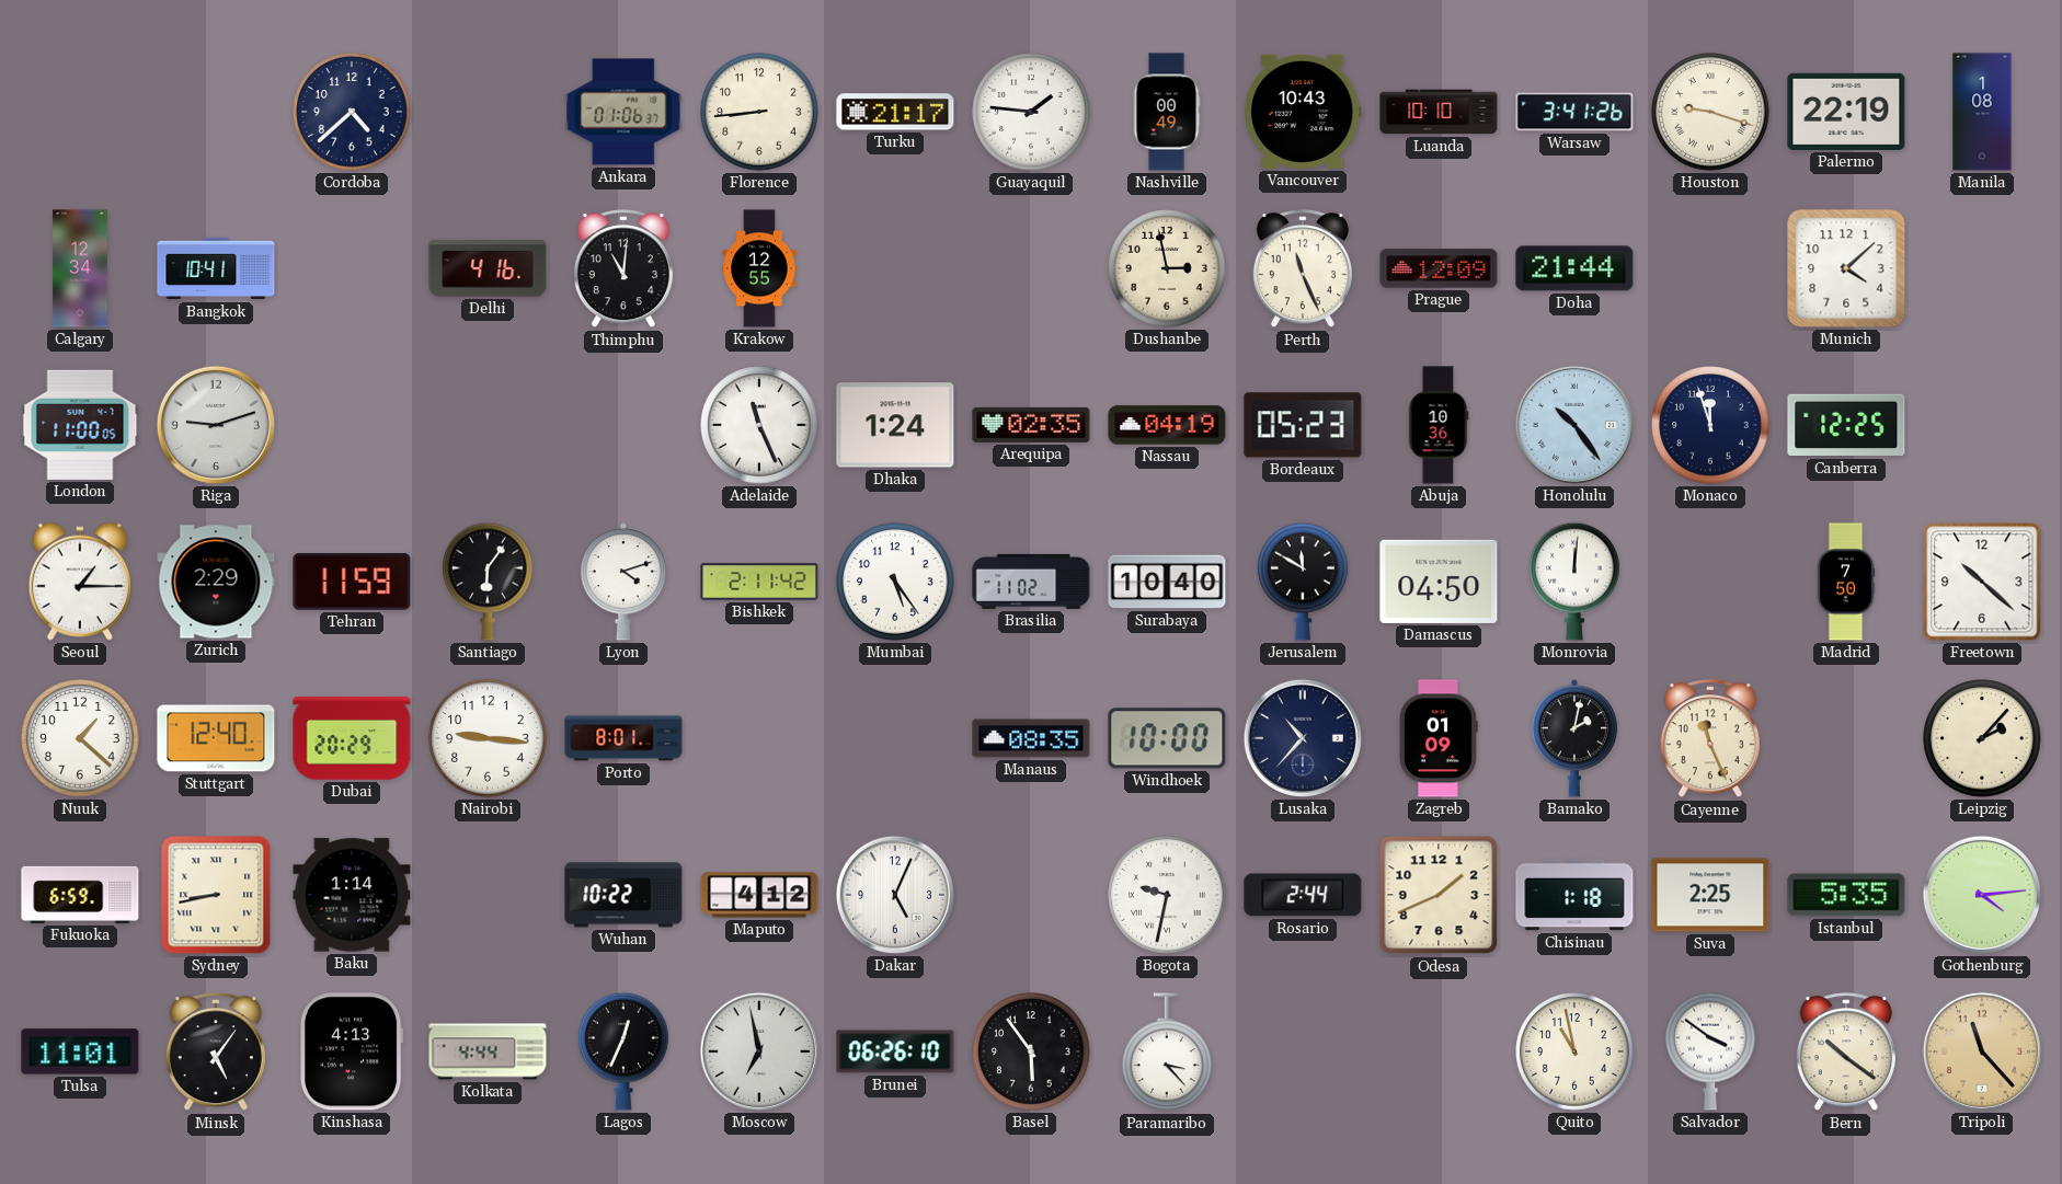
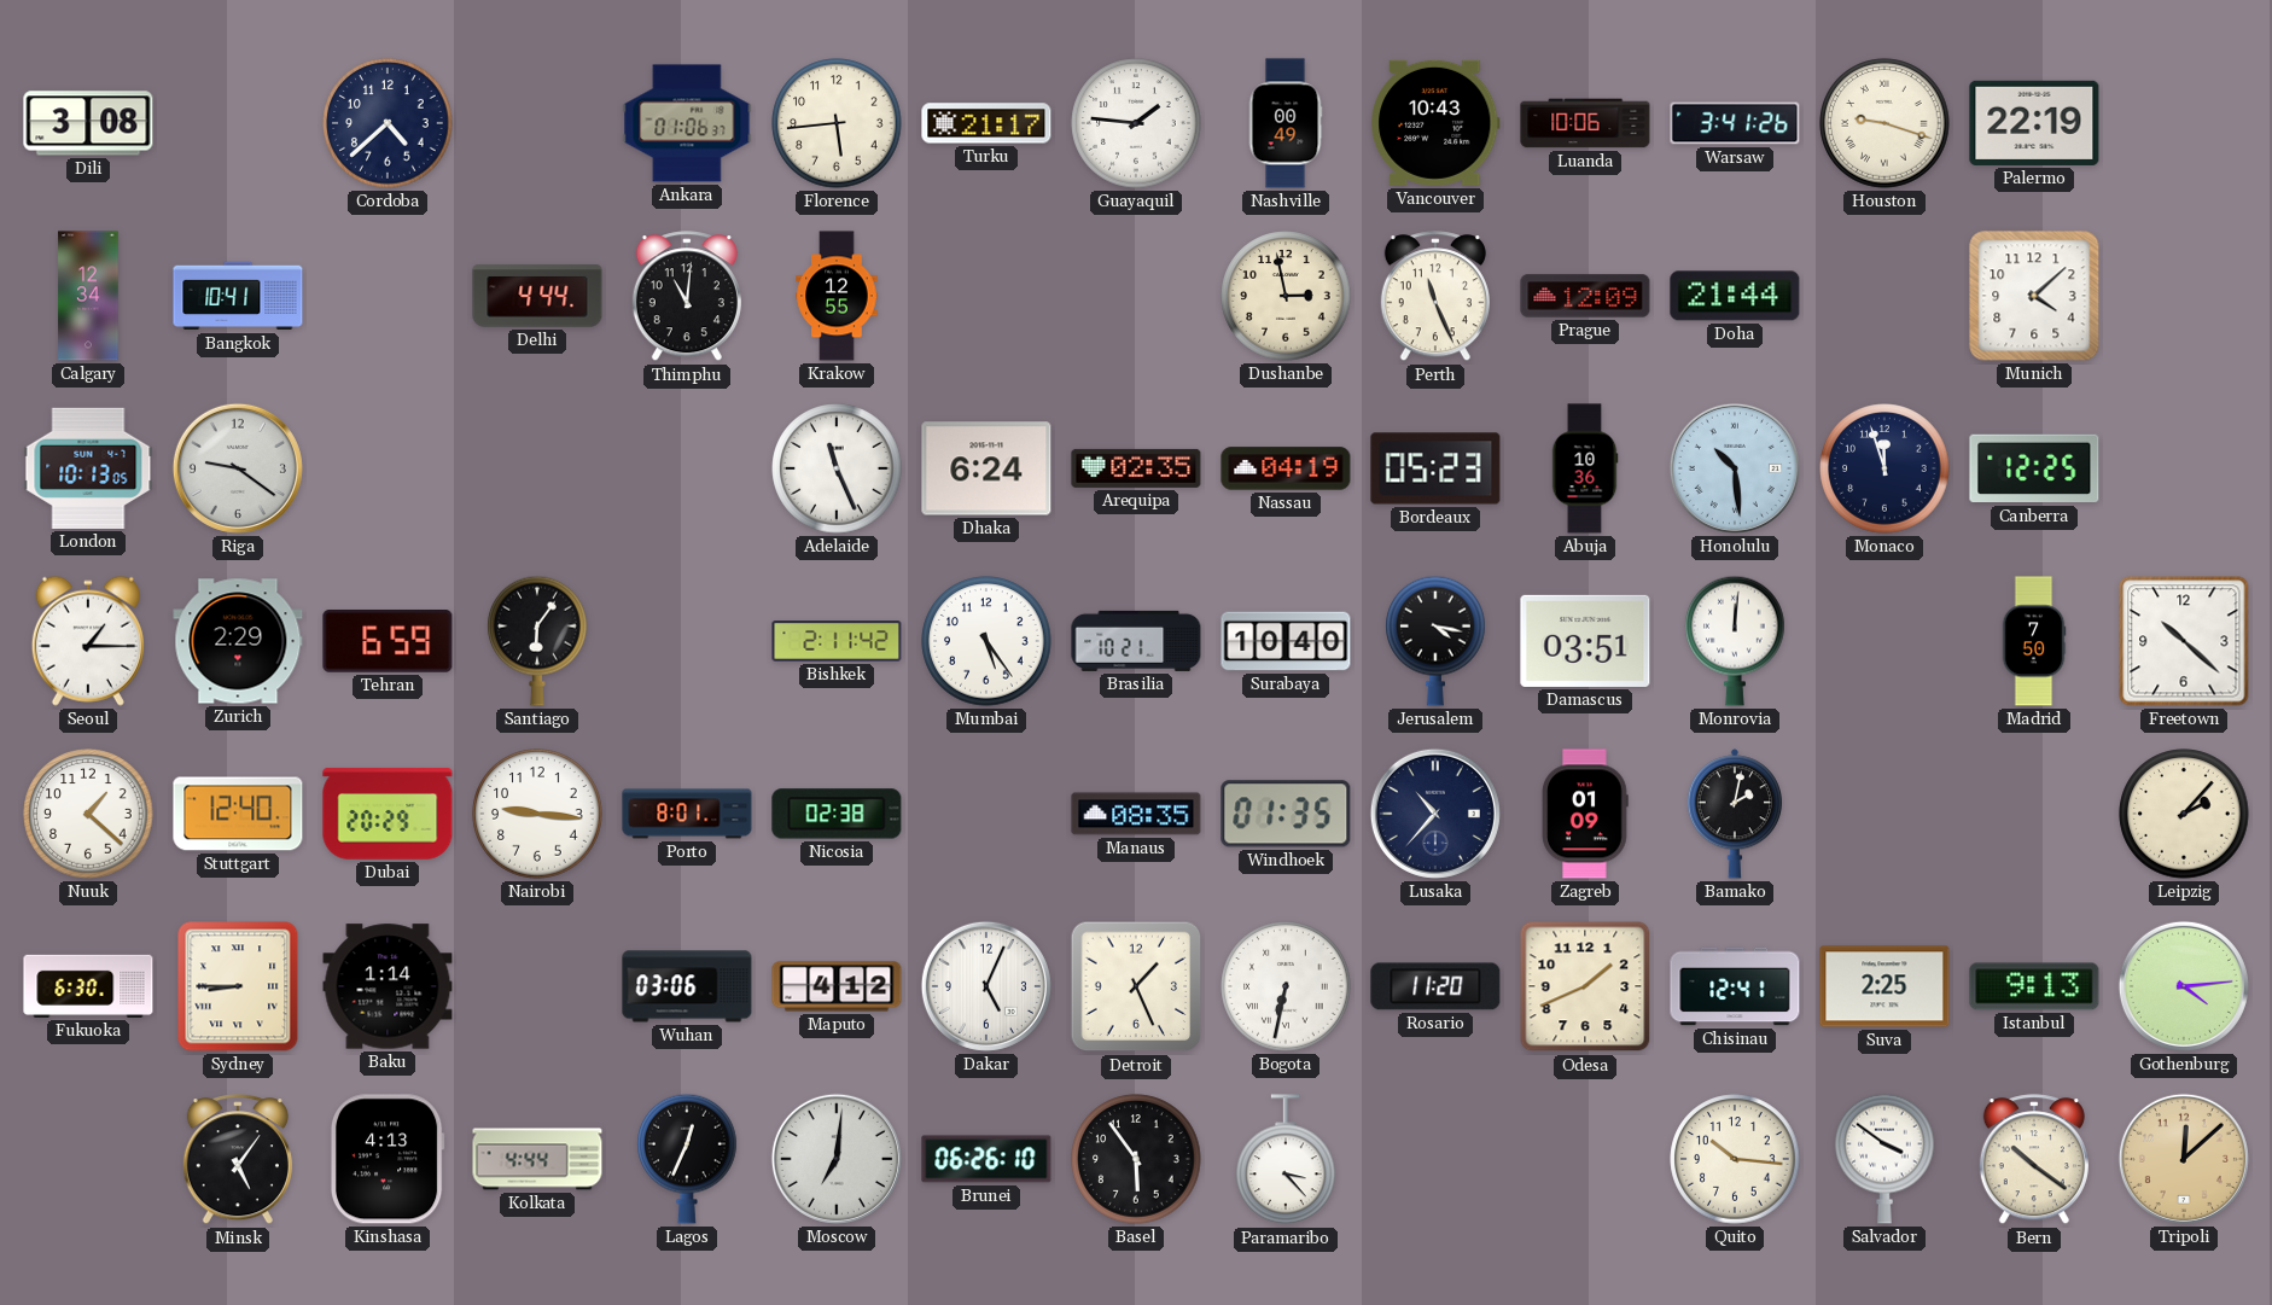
Dili: none -> 3:08
Florence: 8:44 -> 5:44
Luanda: 10:10 -> 10:06
Manila: 1:08 -> none
Delhi: 4:16 -> 4:44
London: 11:00 -> 10:13
Riga: 9:12 -> 9:21
Dhaka: 1:24 -> 6:24
Honolulu: 10:24 -> 10:29
Tehran: 11:59 -> 6:59
Lyon: 4:12 -> none
Brasilia: 11:02 -> 10:21
Jerusalem: 11:50 -> 4:17
Damascus: 04:50 -> 03:51
Nicosia: none -> 02:38
Windhoek: 10:00 -> 01:35
Cayenne: 11:26 -> none
Fukuoka: 6:59 -> 6:30
Sydney: 8:43 -> 8:45
Wuhan: 10:22 -> 03:06
Detroit: none -> 1:26
Bogota: 9:32 -> 6:32
Rosario: 2:44 -> 11:20
Chisinau: 1:18 -> 12:41
Istanbul: 5:35 -> 9:13
Tulsa: 11:01 -> none
Moscow: 6:58 -> 7:01
Quito: 10:58 -> 10:16
Tripoli: 11:23 -> 12:08
